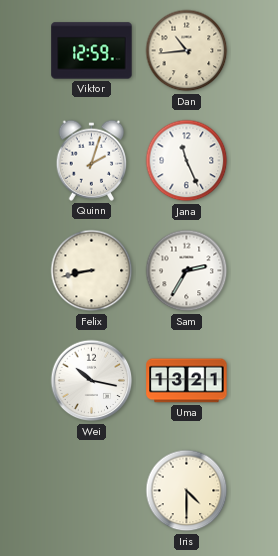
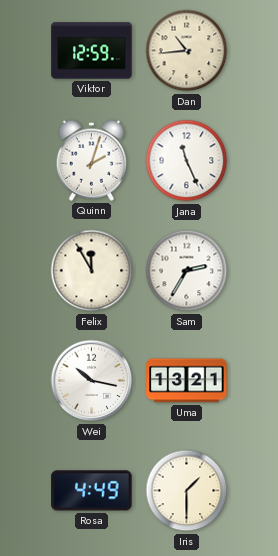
Felix: 8:43 -> 11:55
Rosa: none -> 4:49
Iris: 4:30 -> 1:30
